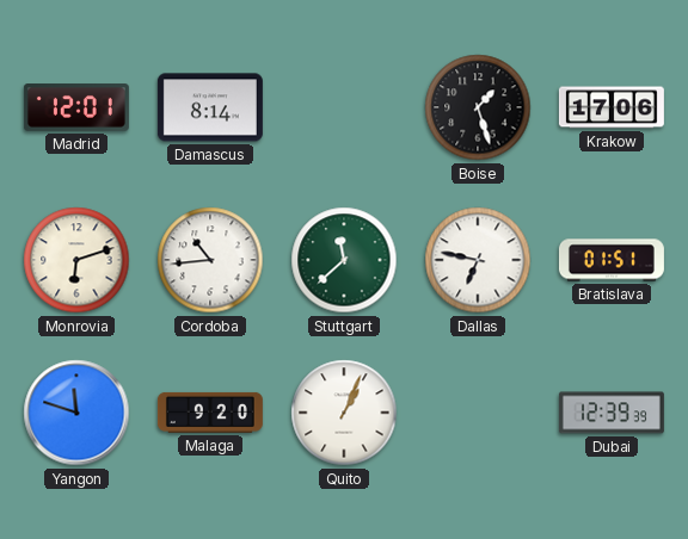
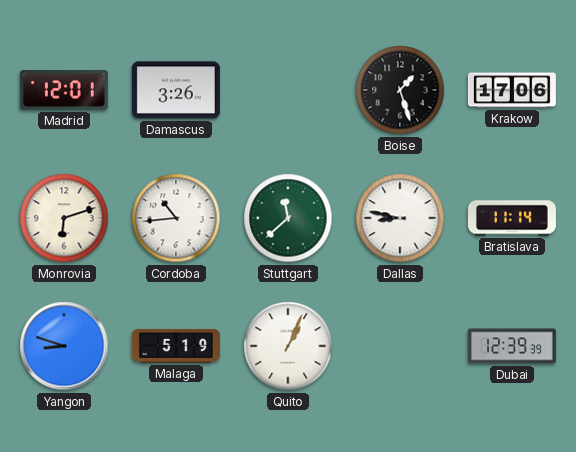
Damascus: 8:14 -> 3:26
Dallas: 6:47 -> 8:47
Bratislava: 01:51 -> 11:14
Yangon: 11:48 -> 8:48
Malaga: 9:20 -> 5:19
